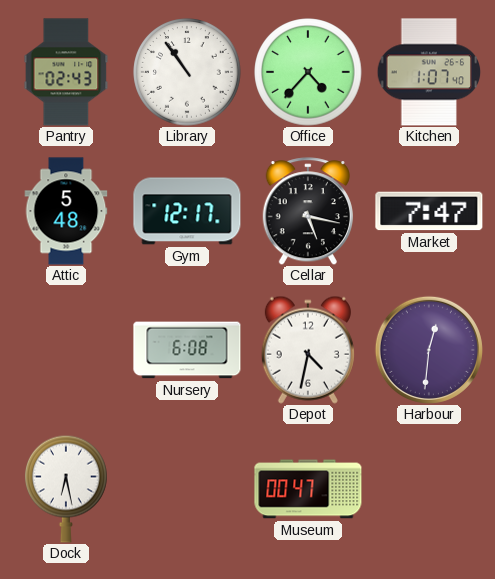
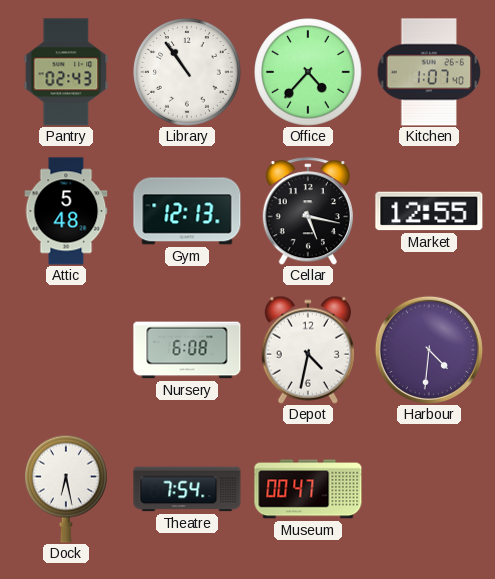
Gym: 12:17 -> 12:13
Market: 7:47 -> 12:55
Harbour: 12:31 -> 4:31
Theatre: none -> 7:54
